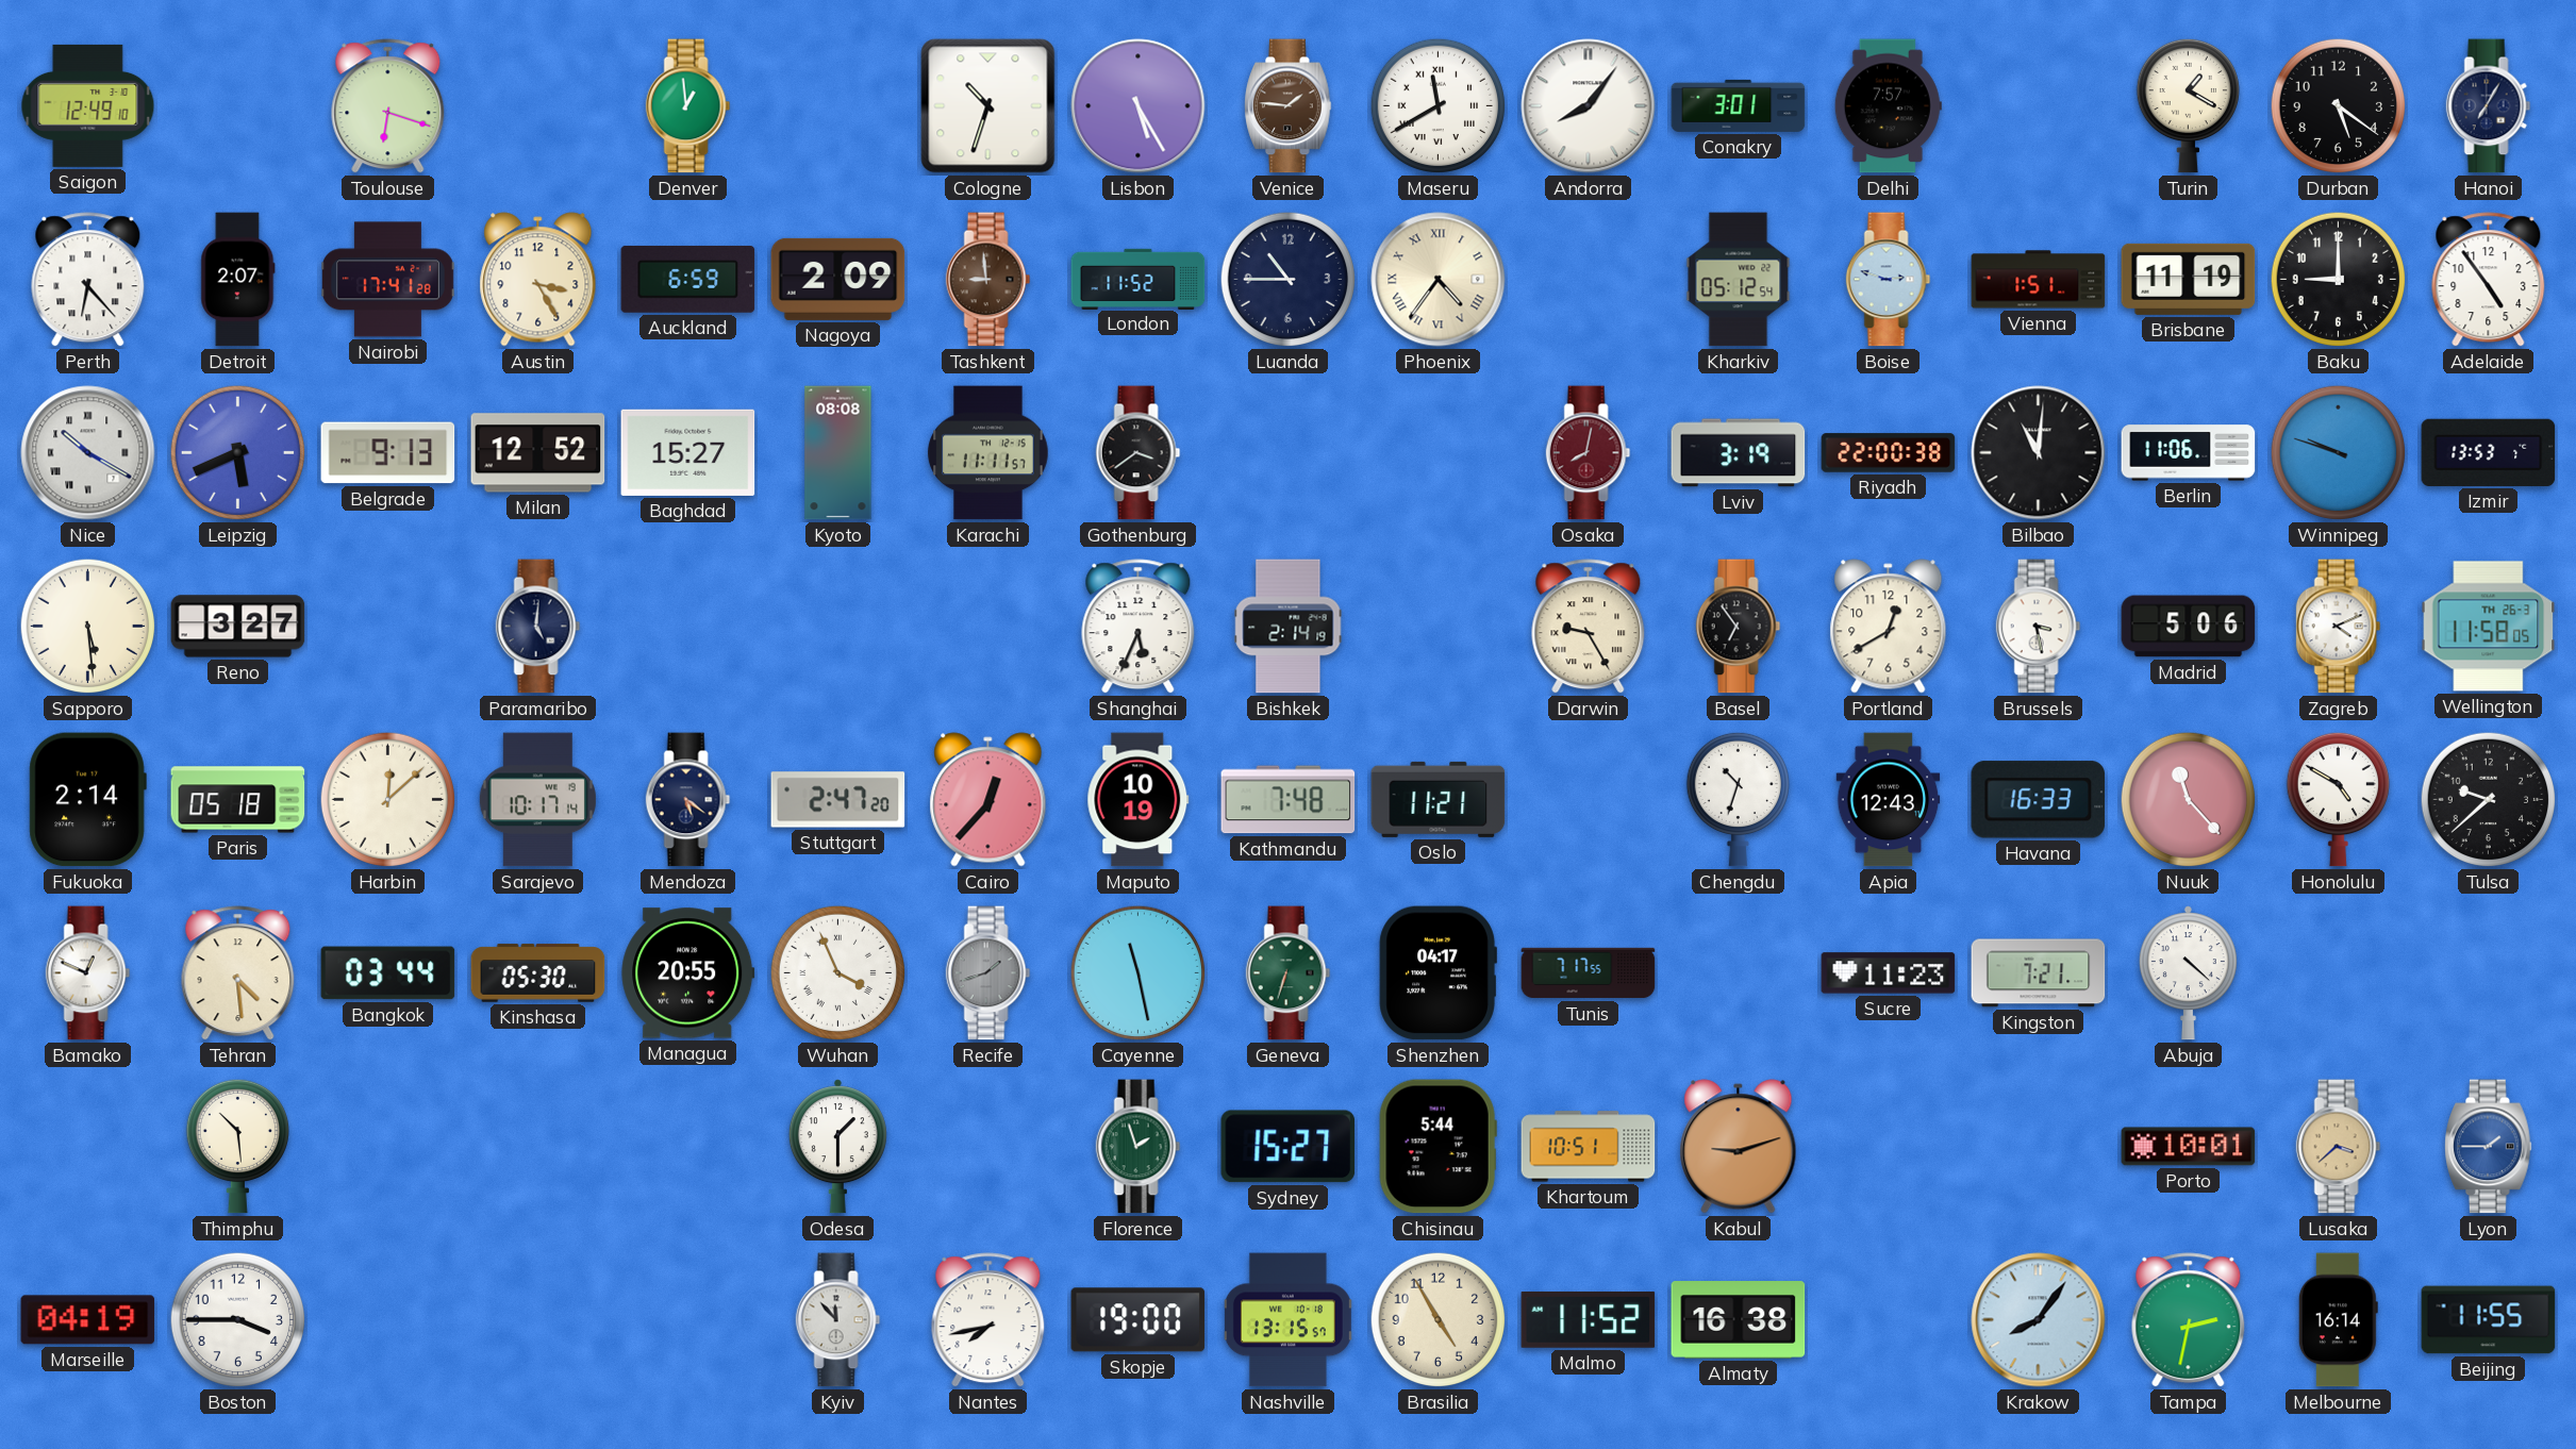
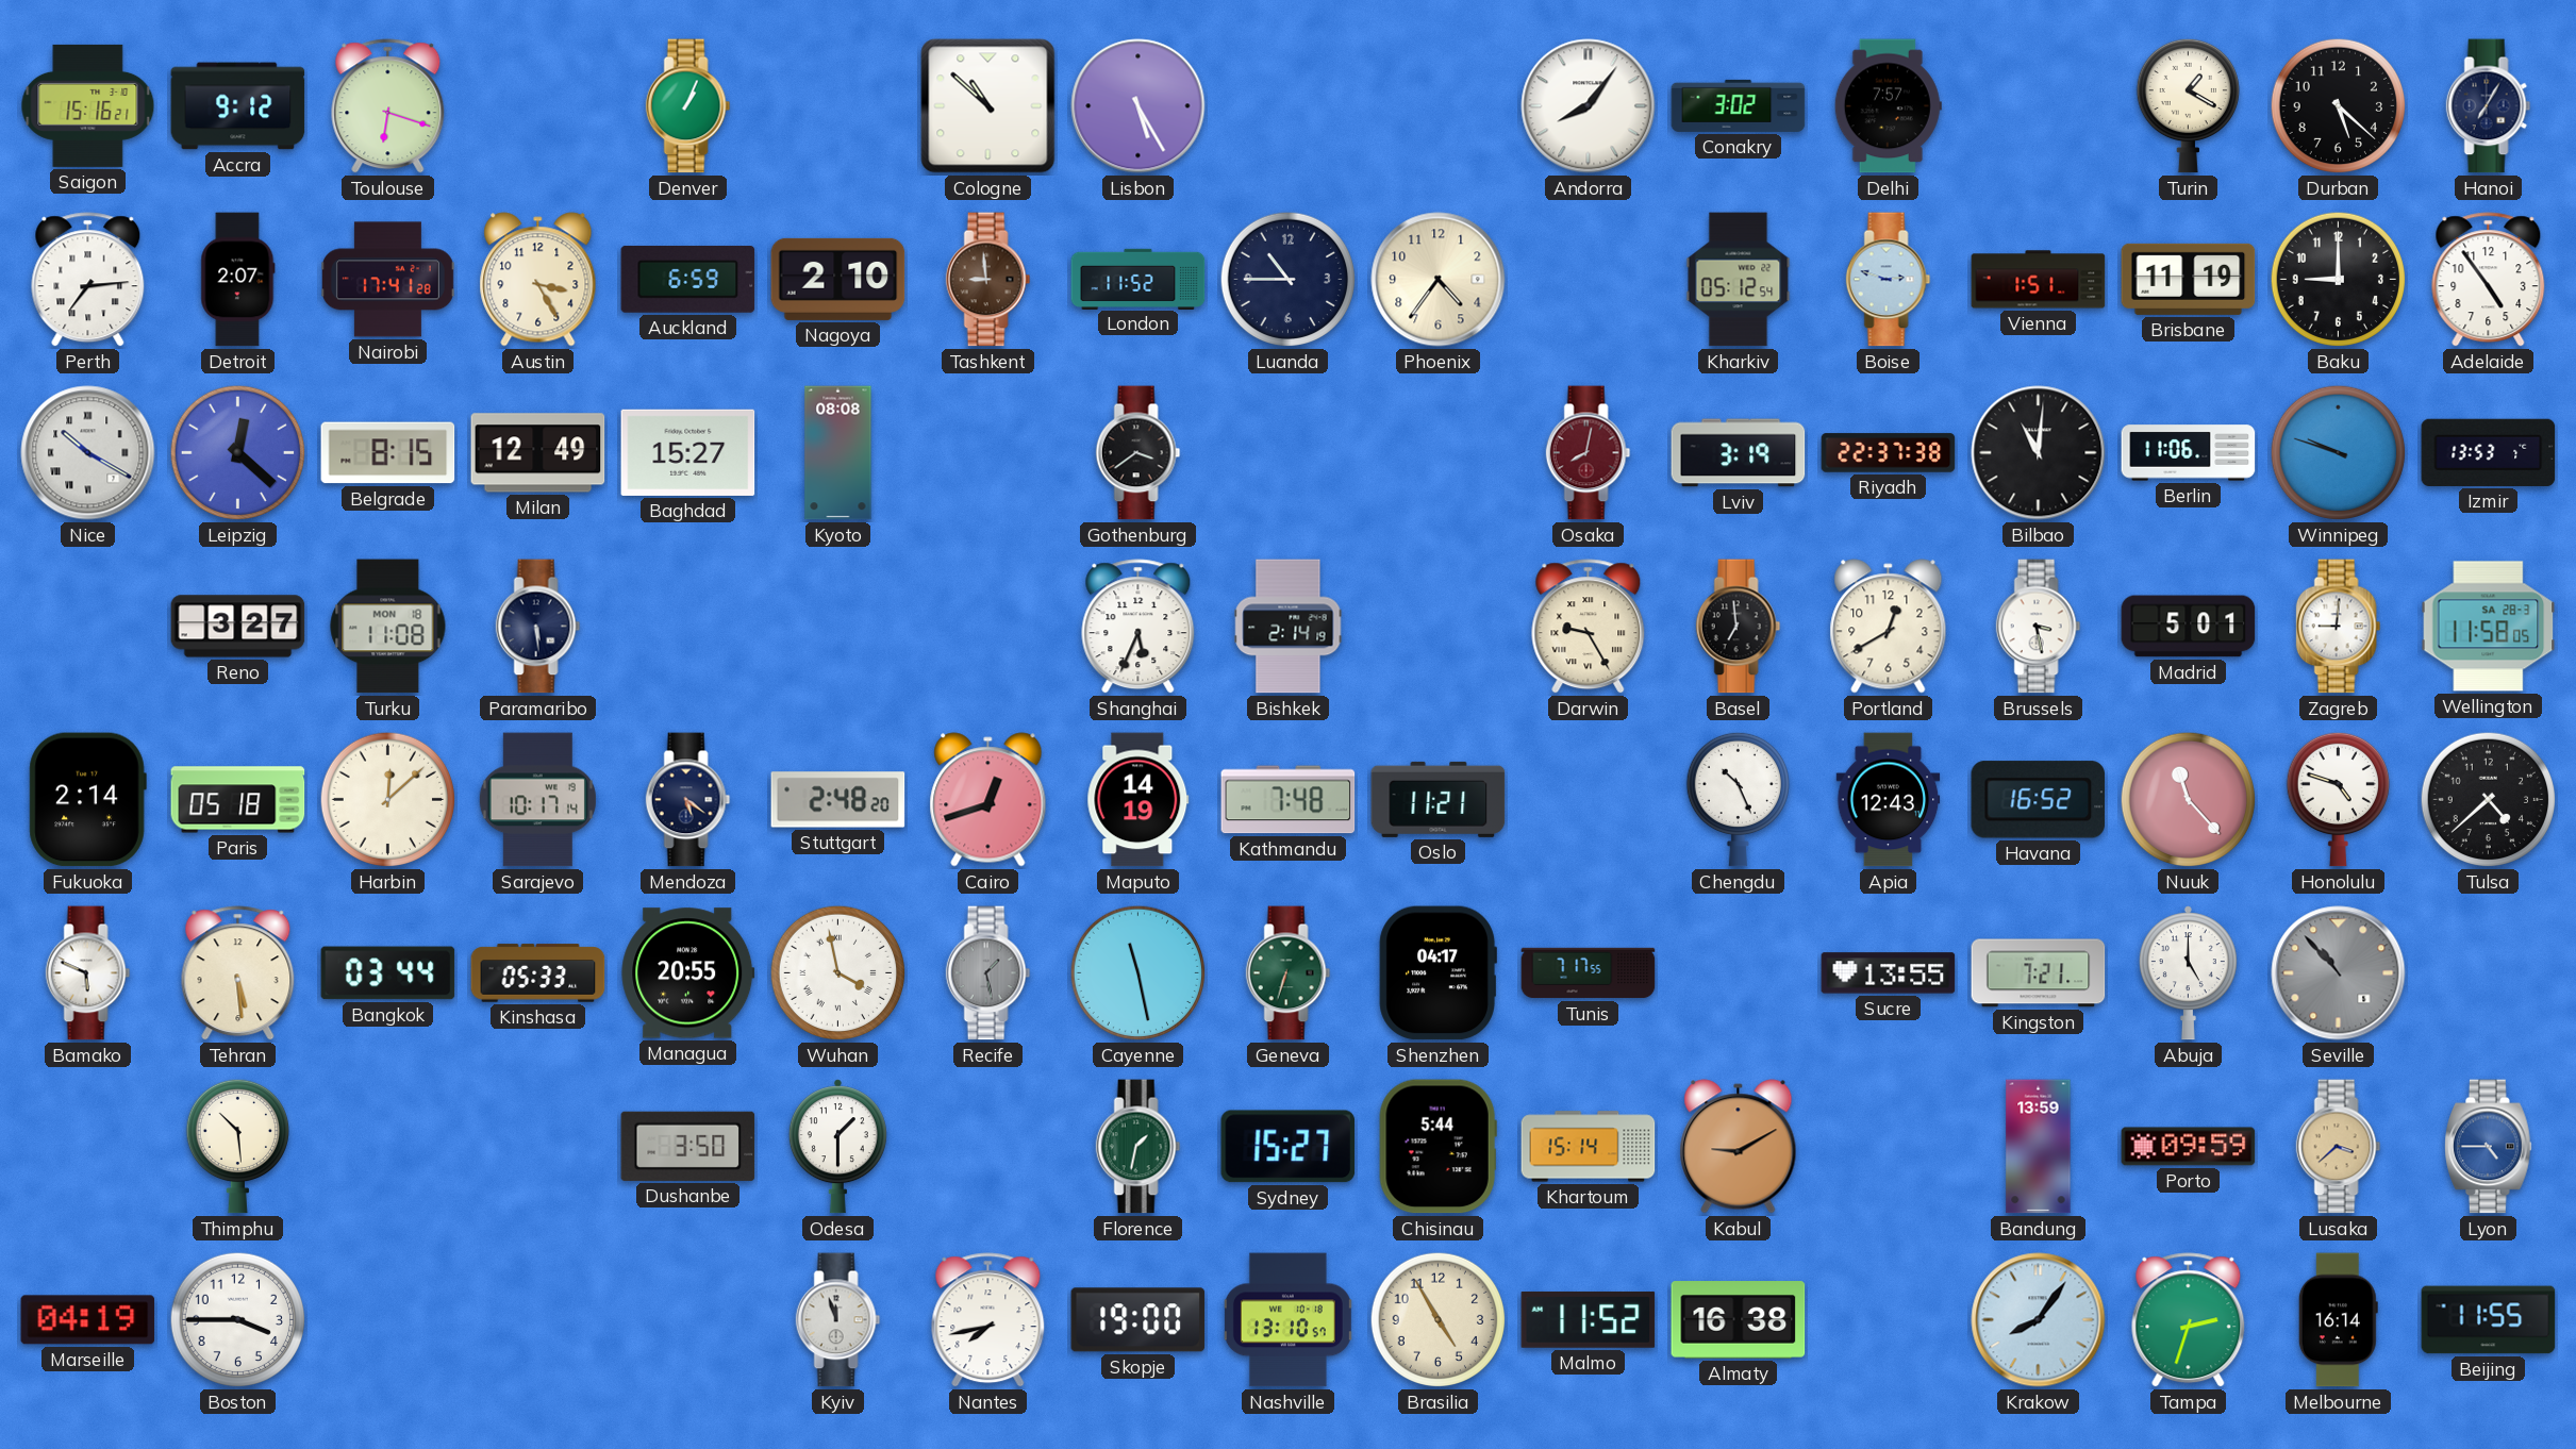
Saigon: 12:49 -> 15:16
Accra: none -> 9:12
Denver: 12:59 -> 1:04
Cologne: 10:33 -> 10:52
Venice: 1:46 -> none
Maseru: 11:40 -> none
Conakry: 3:01 -> 3:02
Durban: 5:21 -> 5:22
Perth: 6:23 -> 7:14
Nagoya: 2:09 -> 2:10
Phoenix numerals: Roman -> Arabic
Leipzig: 5:41 -> 12:22
Belgrade: 9:13 -> 8:15
Milan: 12:52 -> 12:49
Karachi: 11:11 -> none
Riyadh: 22:00 -> 22:37
Sapporo: 5:29 -> none
Turku: none -> 11:08
Paramaribo: 5:01 -> 5:29
Basel: 6:54 -> 6:59
Madrid: 5:06 -> 5:01
Zagreb: 4:11 -> 9:01
Wellington date: TH 26-3 -> SA 28-3
Stuttgart: 2:47 -> 2:48
Cairo: 12:37 -> 12:42
Maputo: 10:19 -> 14:19
Chengdu: 10:33 -> 10:26
Havana: 16:33 -> 16:52
Honolulu: 4:50 -> 4:48
Tulsa: 9:38 -> 4:38
Bamako: 12:49 -> 5:49
Tehran: 4:29 -> 5:29
Kinshasa: 05:30 -> 05:33
Wuhan: 3:56 -> 3:58
Recife: 1:42 -> 1:28
Sucre: 11:23 -> 13:55
Abuja: 4:22 -> 5:00
Seville: none -> 10:53
Dushanbe: none -> 3:50
Florence: 1:57 -> 1:32
Khartoum: 10:51 -> 15:14
Kabul: 9:12 -> 9:10
Bandung: none -> 13:59
Porto: 10:01 -> 09:59
Lyon: 1:45 -> 4:45
Kyiv: 11:53 -> 11:57
Nashville: 13:15 -> 13:10
Tampa: 2:32 -> 2:33
